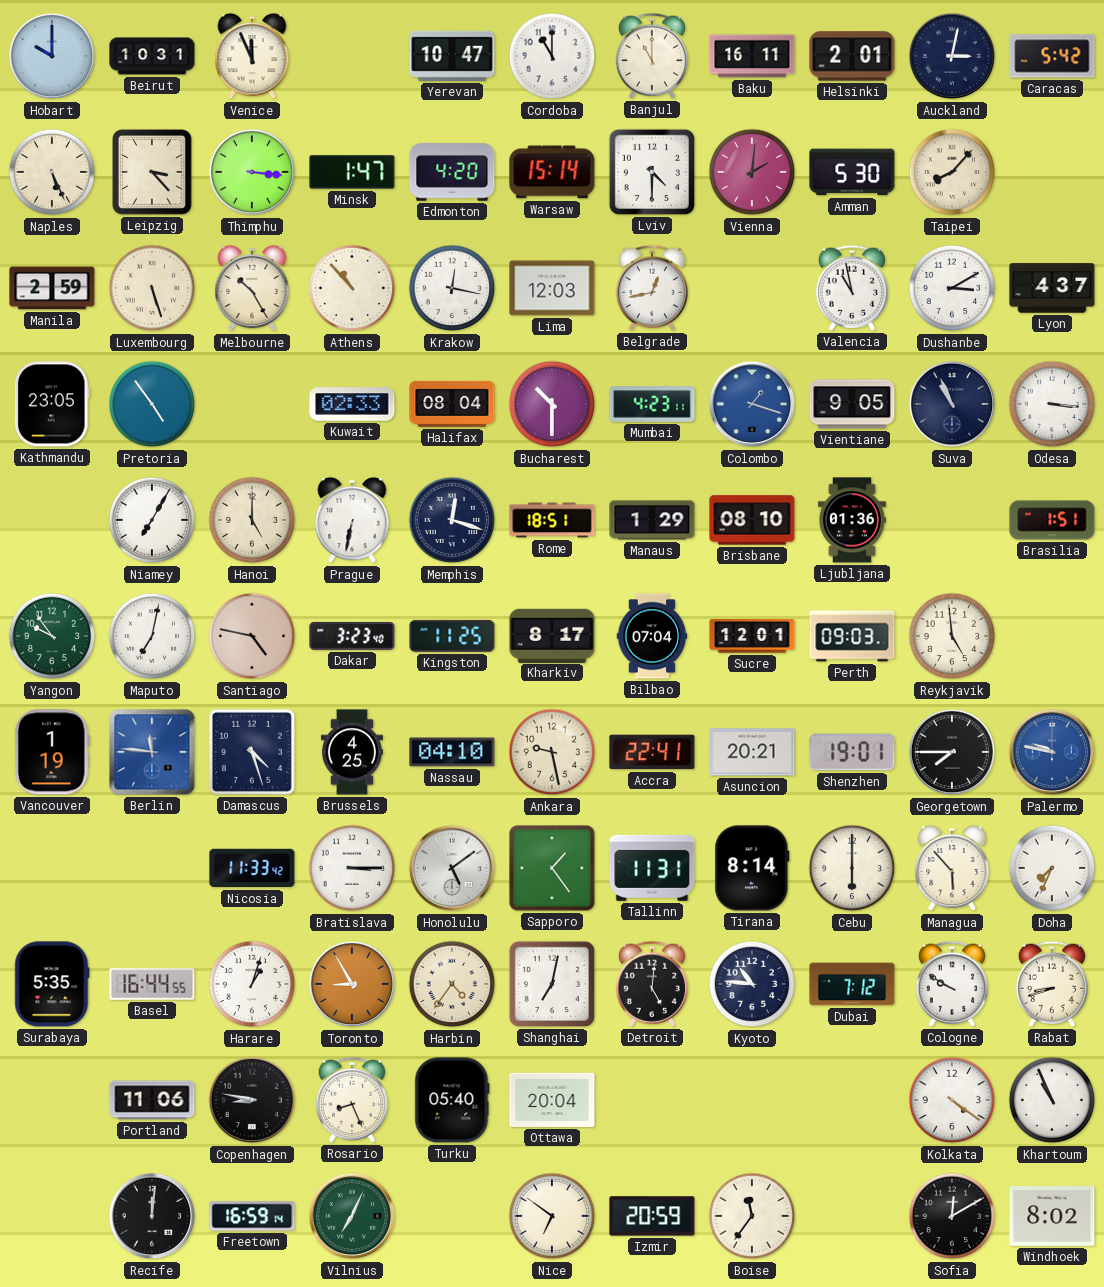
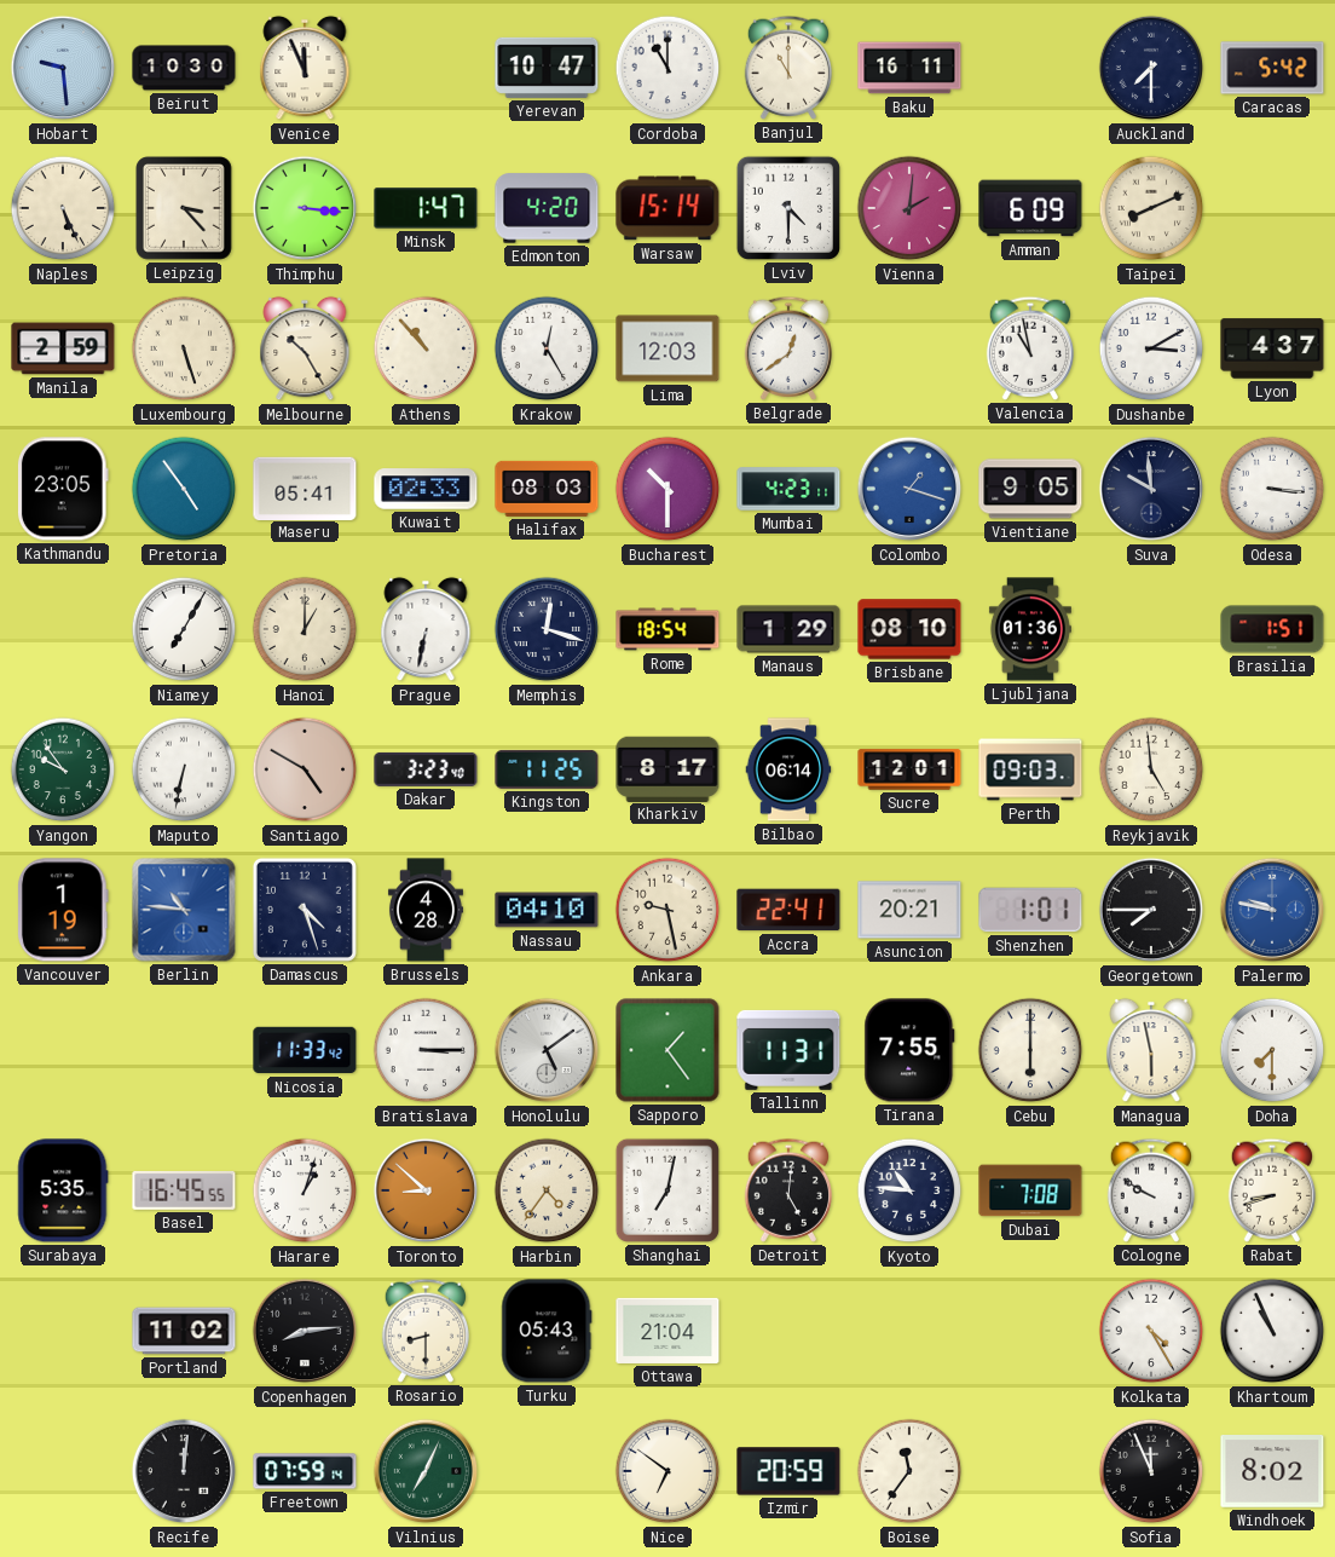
Hobart: 10:00 -> 9:29
Beirut: 10:31 -> 10:30
Helsinki: 2:01 -> none
Auckland: 3:02 -> 7:30
Amman: 5:30 -> 6:09
Taipei: 8:07 -> 8:11
Krakow: 12:17 -> 12:25
Belgrade: 12:43 -> 12:39
Maseru: none -> 05:41
Halifax: 08:04 -> 08:03
Suva: 10:56 -> 9:59
Hanoi: 5:00 -> 1:00
Rome: 18:51 -> 18:54
Maputo: 7:02 -> 6:32
Santiago: 4:47 -> 4:50
Bilbao: 07:04 -> 06:14
Berlin: 11:46 -> 10:46
Brussels: 4:25 -> 4:28
Shenzhen: 19:01 -> 1:01
Tirana: 8:14 -> 7:55
Managua: 5:53 -> 5:58
Doha: 7:34 -> 7:30
Basel: 16:44 -> 16:45
Toronto: 8:55 -> 8:52
Dubai: 7:12 -> 7:08
Portland: 11:06 -> 11:02
Copenhagen: 8:47 -> 8:14
Rosario: 8:26 -> 8:30
Turku: 05:40 -> 05:43
Ottawa: 20:04 -> 21:04
Kolkata: 4:21 -> 4:25
Freetown: 16:59 -> 07:59
Sofia: 12:10 -> 11:56
